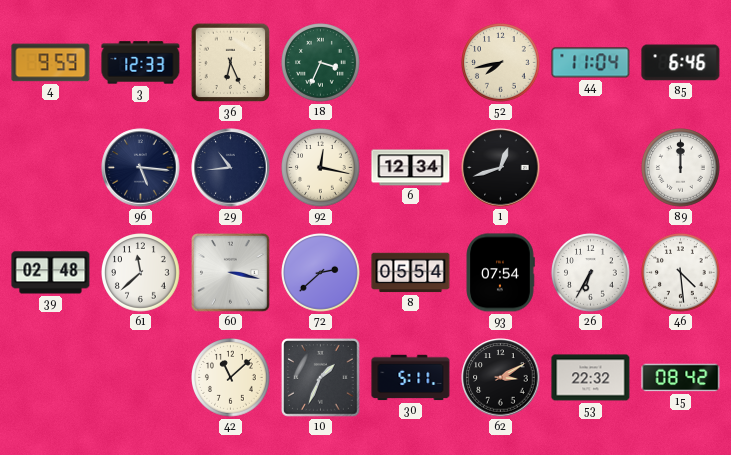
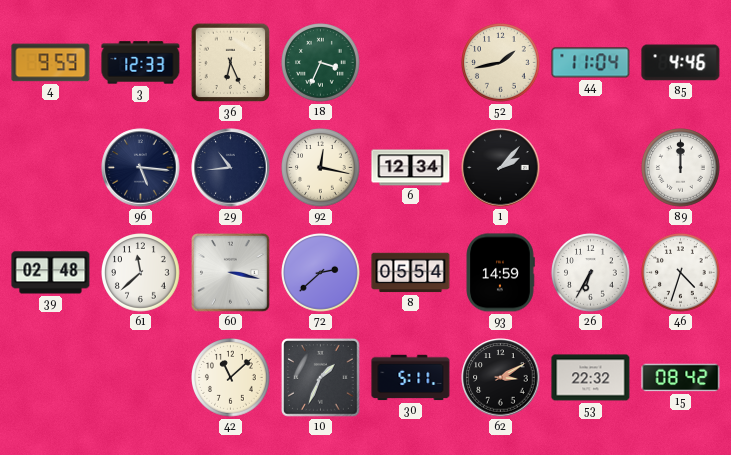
52: 7:43 -> 1:43
85: 6:46 -> 4:46
1: 12:42 -> 2:07
93: 07:54 -> 14:59
46: 4:29 -> 4:33
